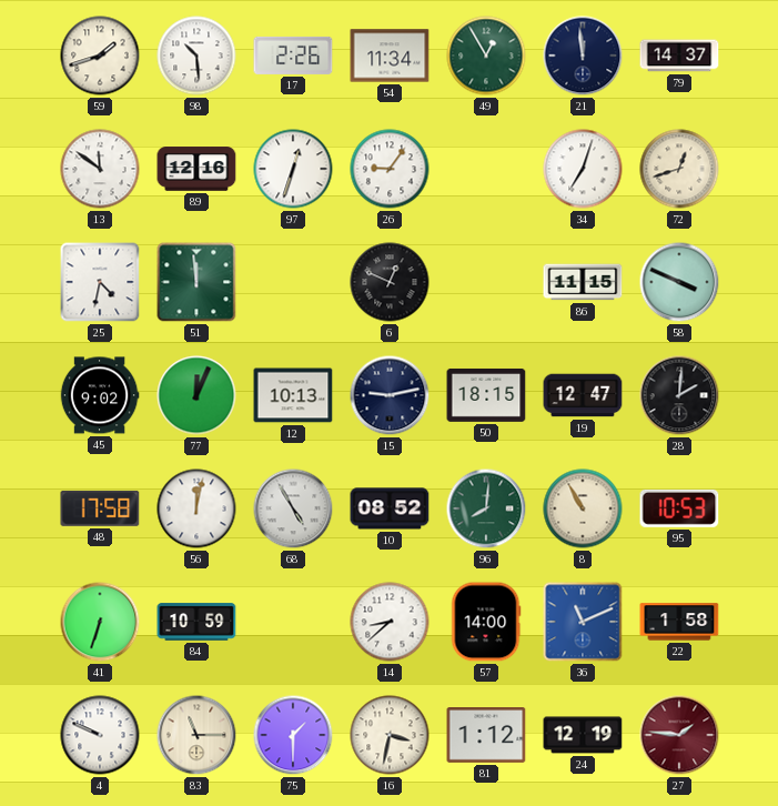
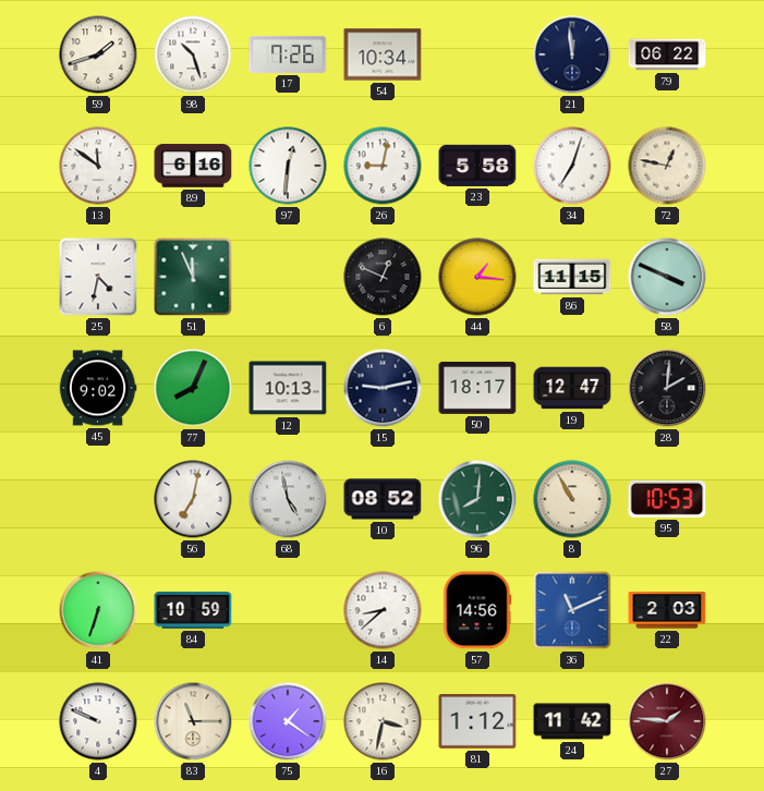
98: 10:29 -> 10:27
17: 2:26 -> 7:26
54: 11:34 -> 10:34
49: 12:55 -> none
79: 14:37 -> 06:22
89: 12:16 -> 6:16
97: 12:33 -> 12:31
26: 9:06 -> 9:02
23: none -> 5:58
72: 12:42 -> 12:47
51: 11:59 -> 11:56
44: none -> 1:16
77: 12:04 -> 8:04
50: 18:15 -> 18:17
48: 17:58 -> none
56: 12:02 -> 7:02
68: 4:55 -> 4:58
57: 14:00 -> 14:56
22: 1:58 -> 2:03
75: 1:30 -> 1:21
24: 12:19 -> 11:42
